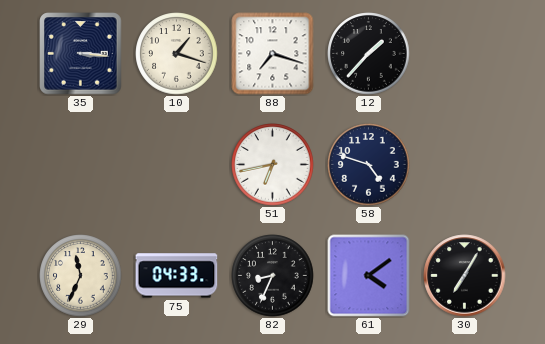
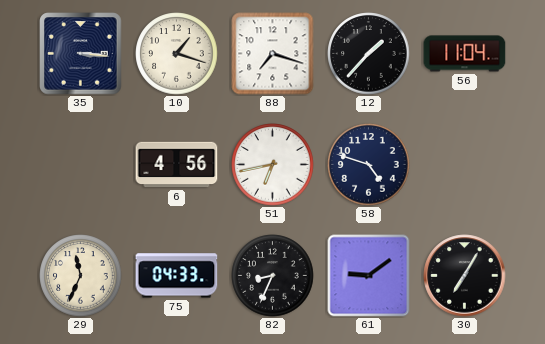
56: none -> 11:04
6: none -> 4:56
61: 4:09 -> 9:09
